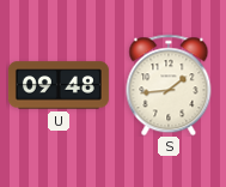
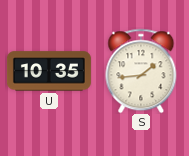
U: 09:48 -> 10:35
